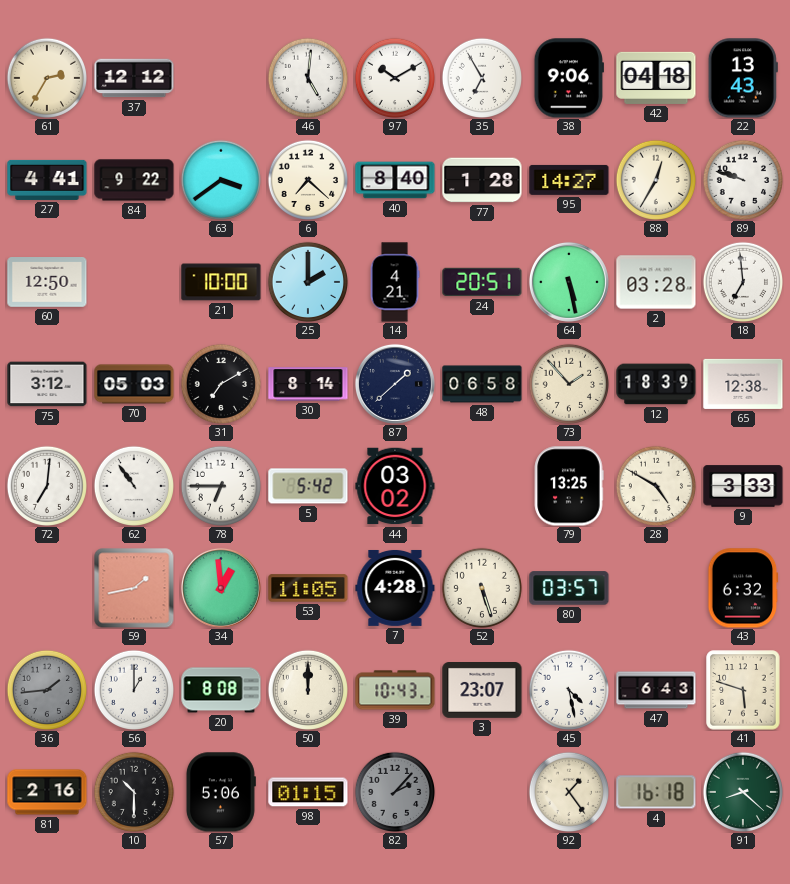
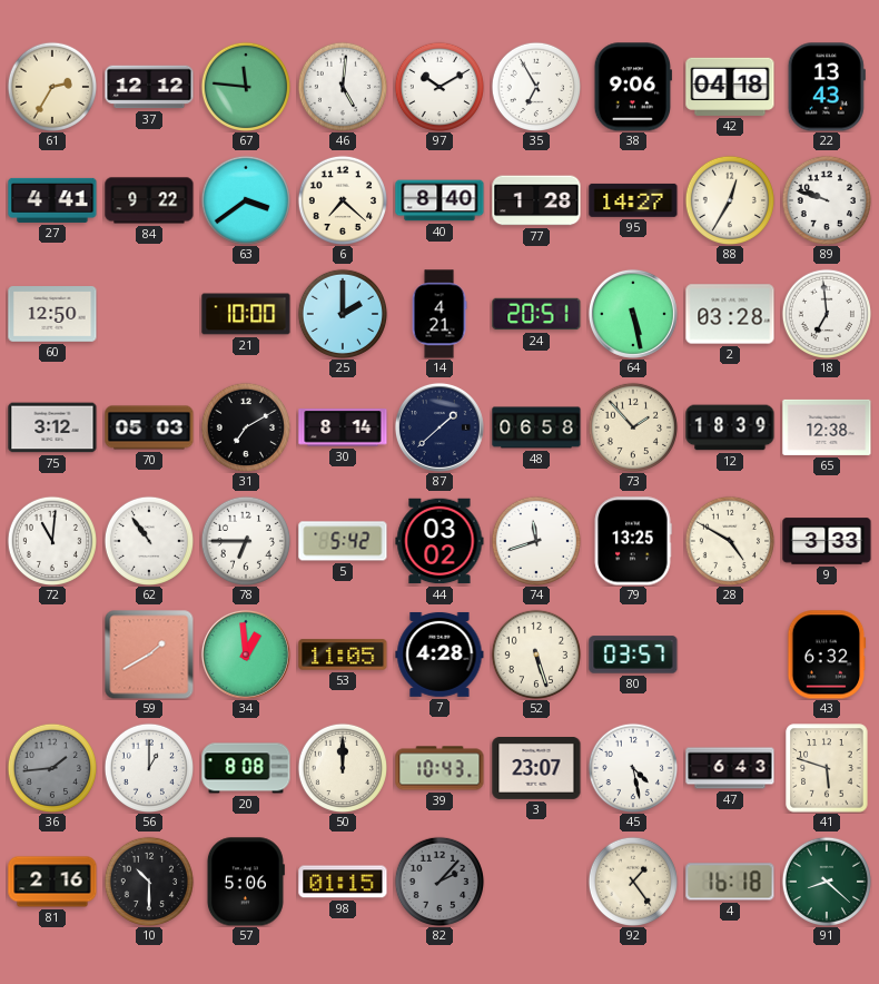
67: none -> 11:46
72: 7:01 -> 11:01
74: none -> 11:42
59: 1:43 -> 1:40
